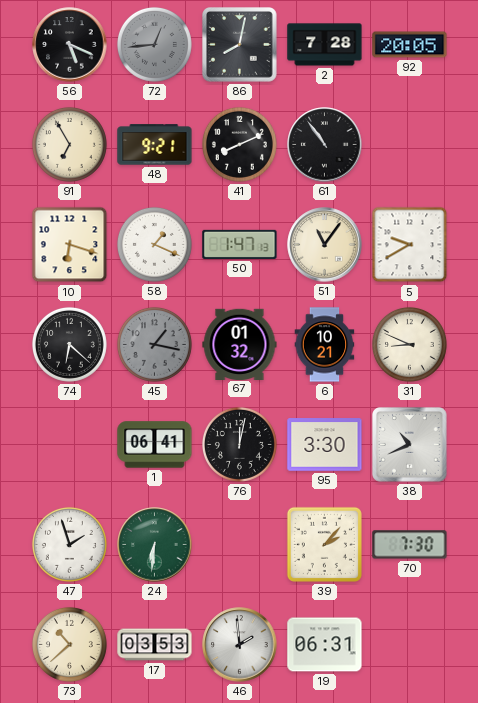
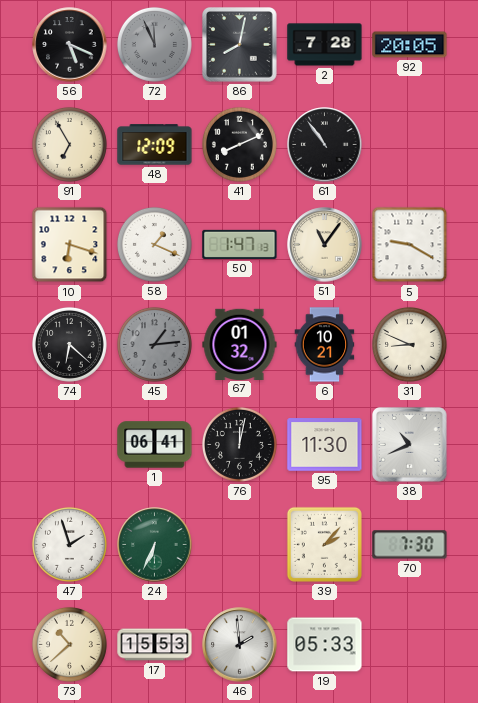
72: 12:44 -> 11:56
48: 9:21 -> 12:09
5: 9:40 -> 9:20
45: 1:17 -> 1:14
95: 3:30 -> 11:30
24: 6:31 -> 6:34
17: 03:53 -> 15:53
19: 06:31 -> 05:33
